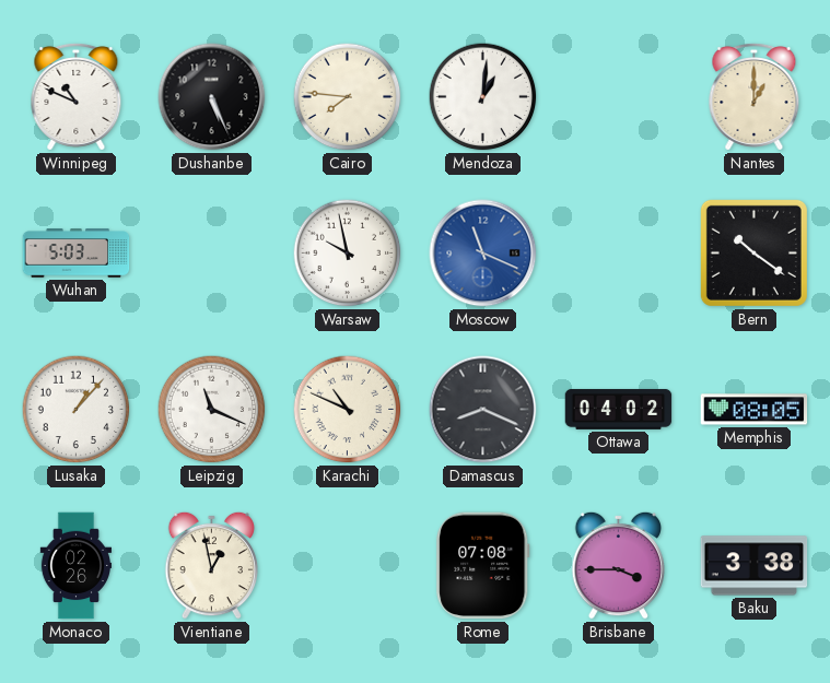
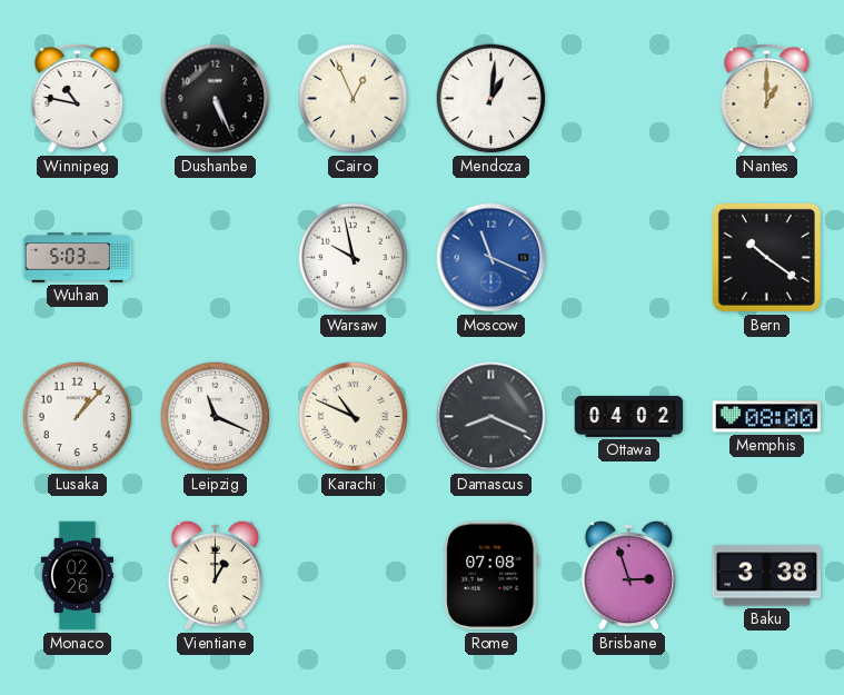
Winnipeg: 10:49 -> 10:47
Cairo: 7:46 -> 12:56
Memphis: 08:05 -> 08:00
Vientiane: 12:58 -> 1:00
Brisbane: 3:45 -> 2:57
